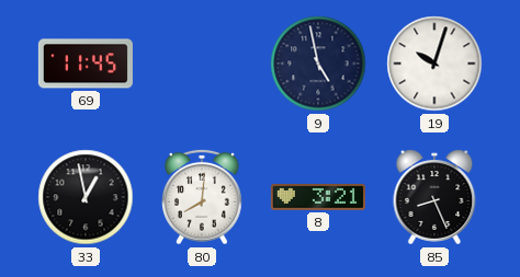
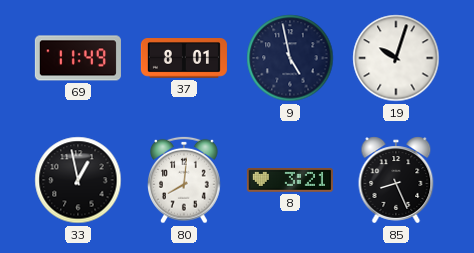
69: 11:45 -> 11:49
37: none -> 8:01
